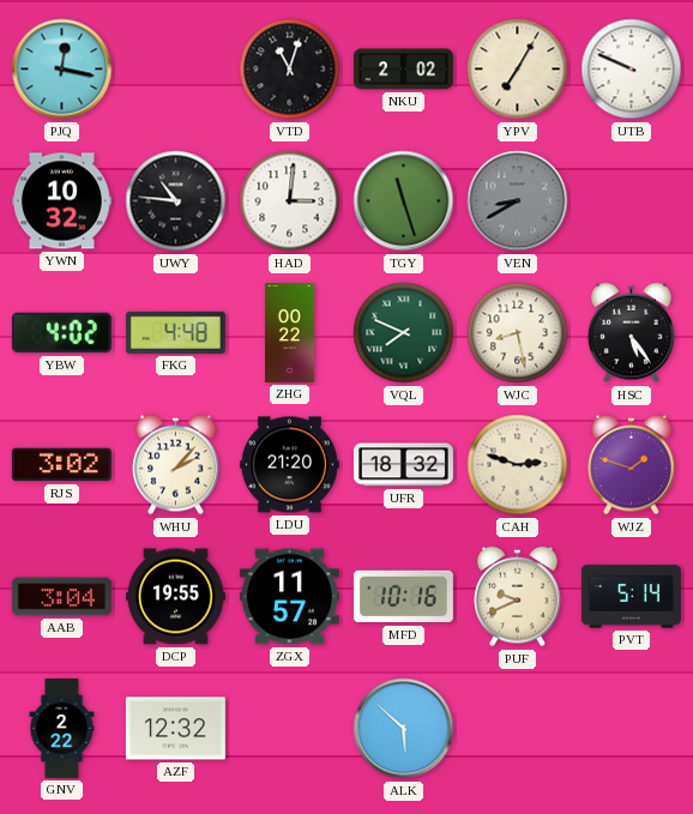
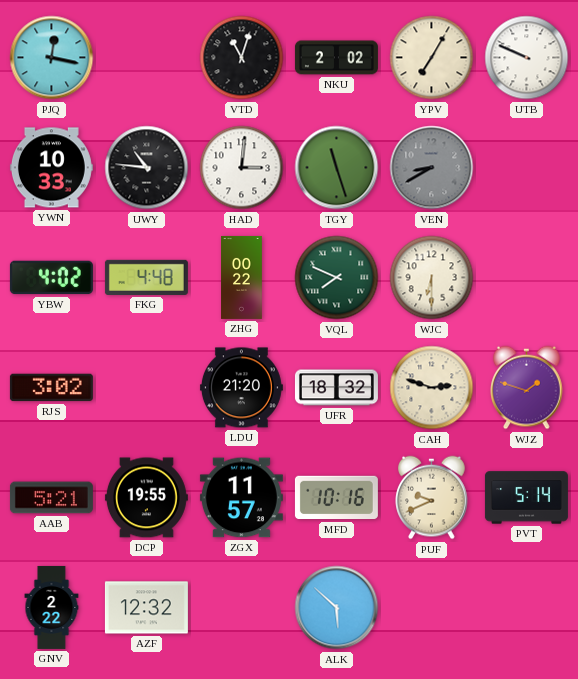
YWN: 10:32 -> 10:33
WJC: 8:28 -> 6:30
HSC: 5:24 -> none
WHU: 2:07 -> none
AAB: 3:04 -> 5:21
